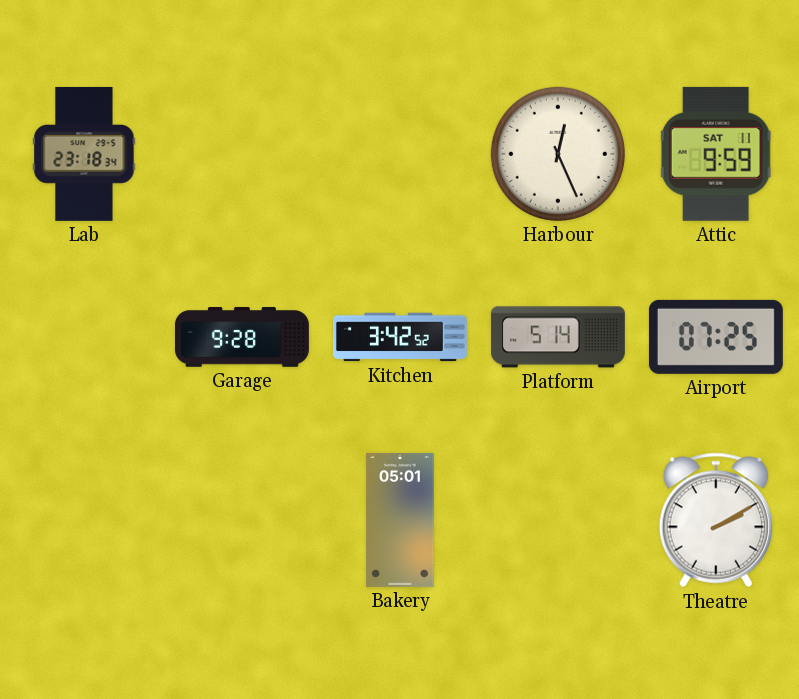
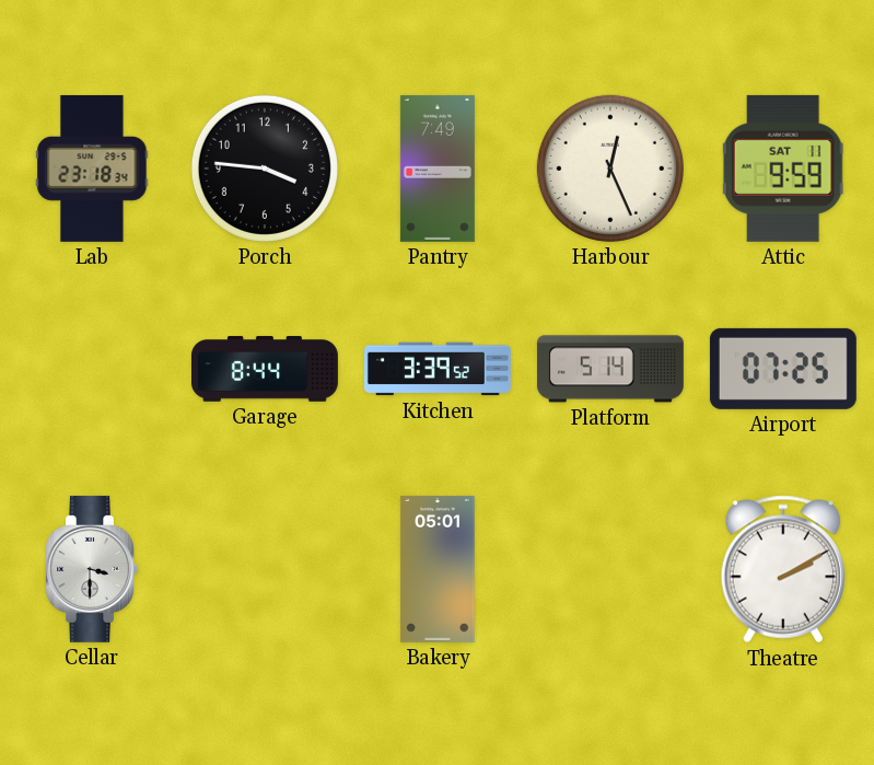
Porch: none -> 3:46
Pantry: none -> 7:49
Garage: 9:28 -> 8:44
Kitchen: 3:42 -> 3:39
Cellar: none -> 3:30
